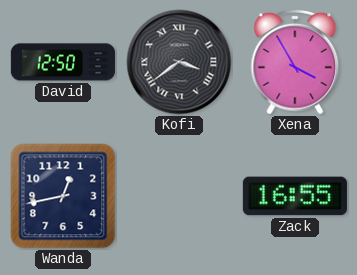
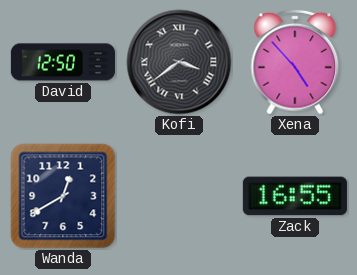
Xena: 3:55 -> 4:53
Wanda: 12:43 -> 12:40
